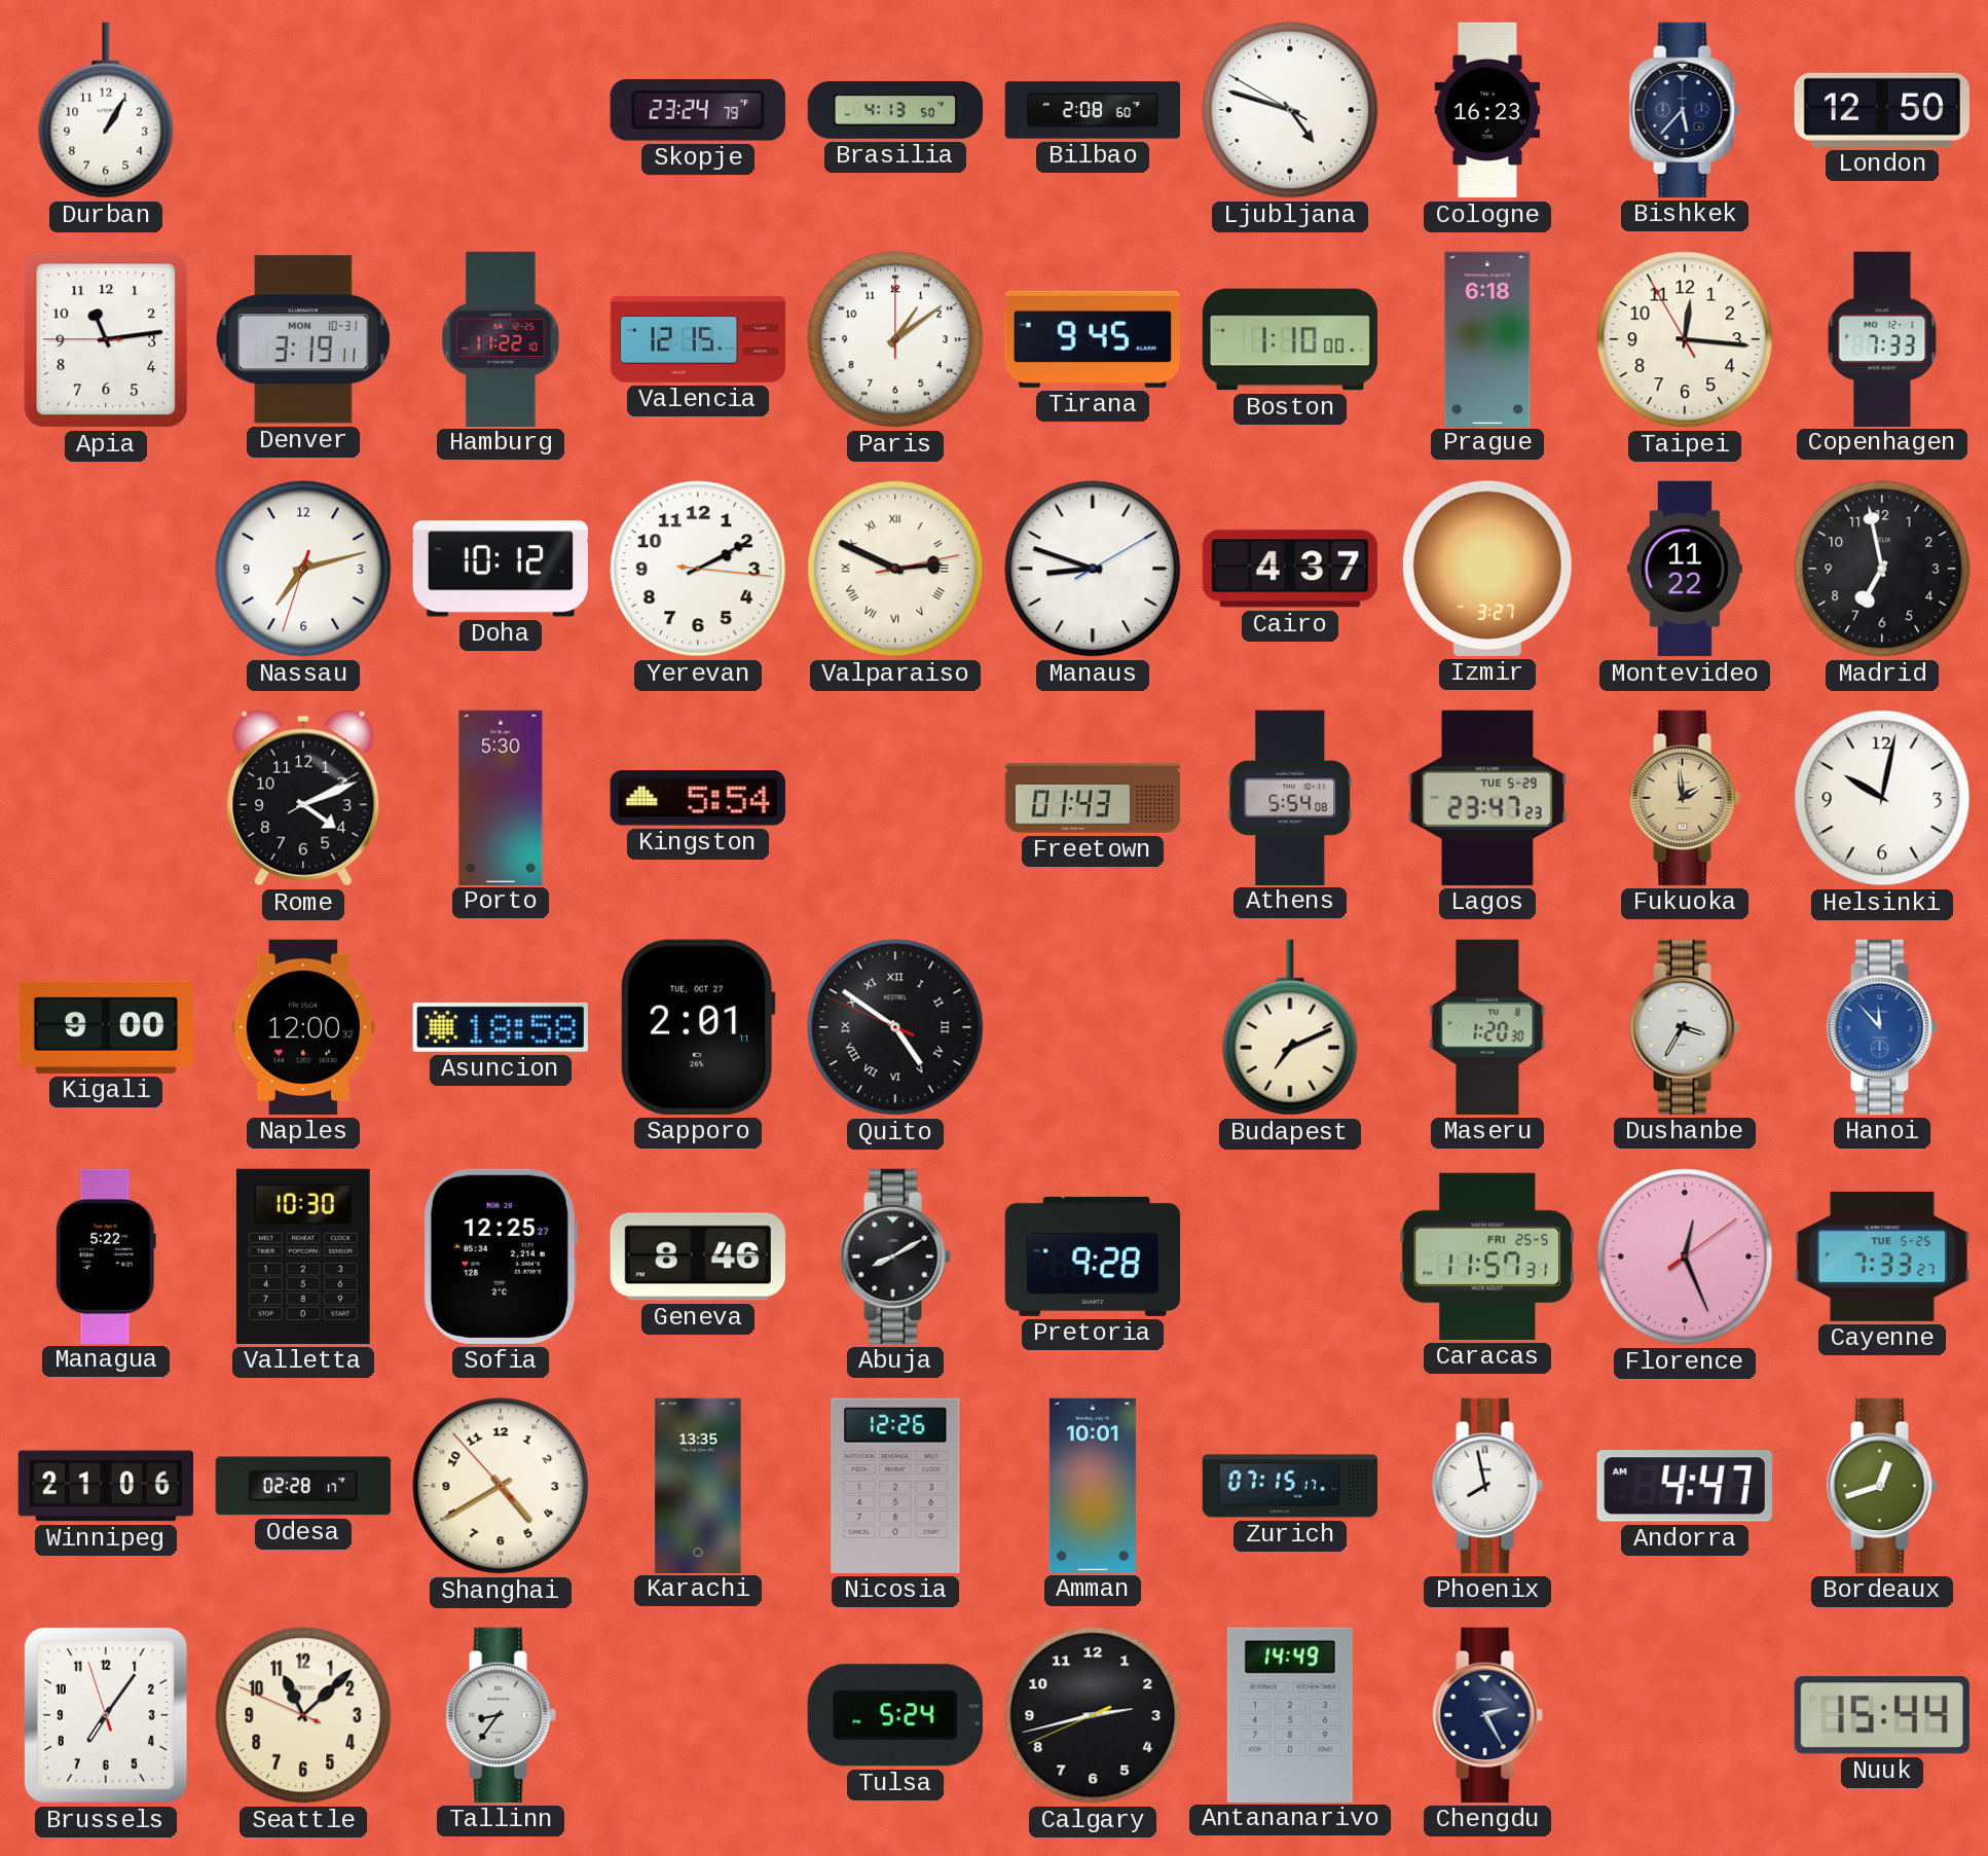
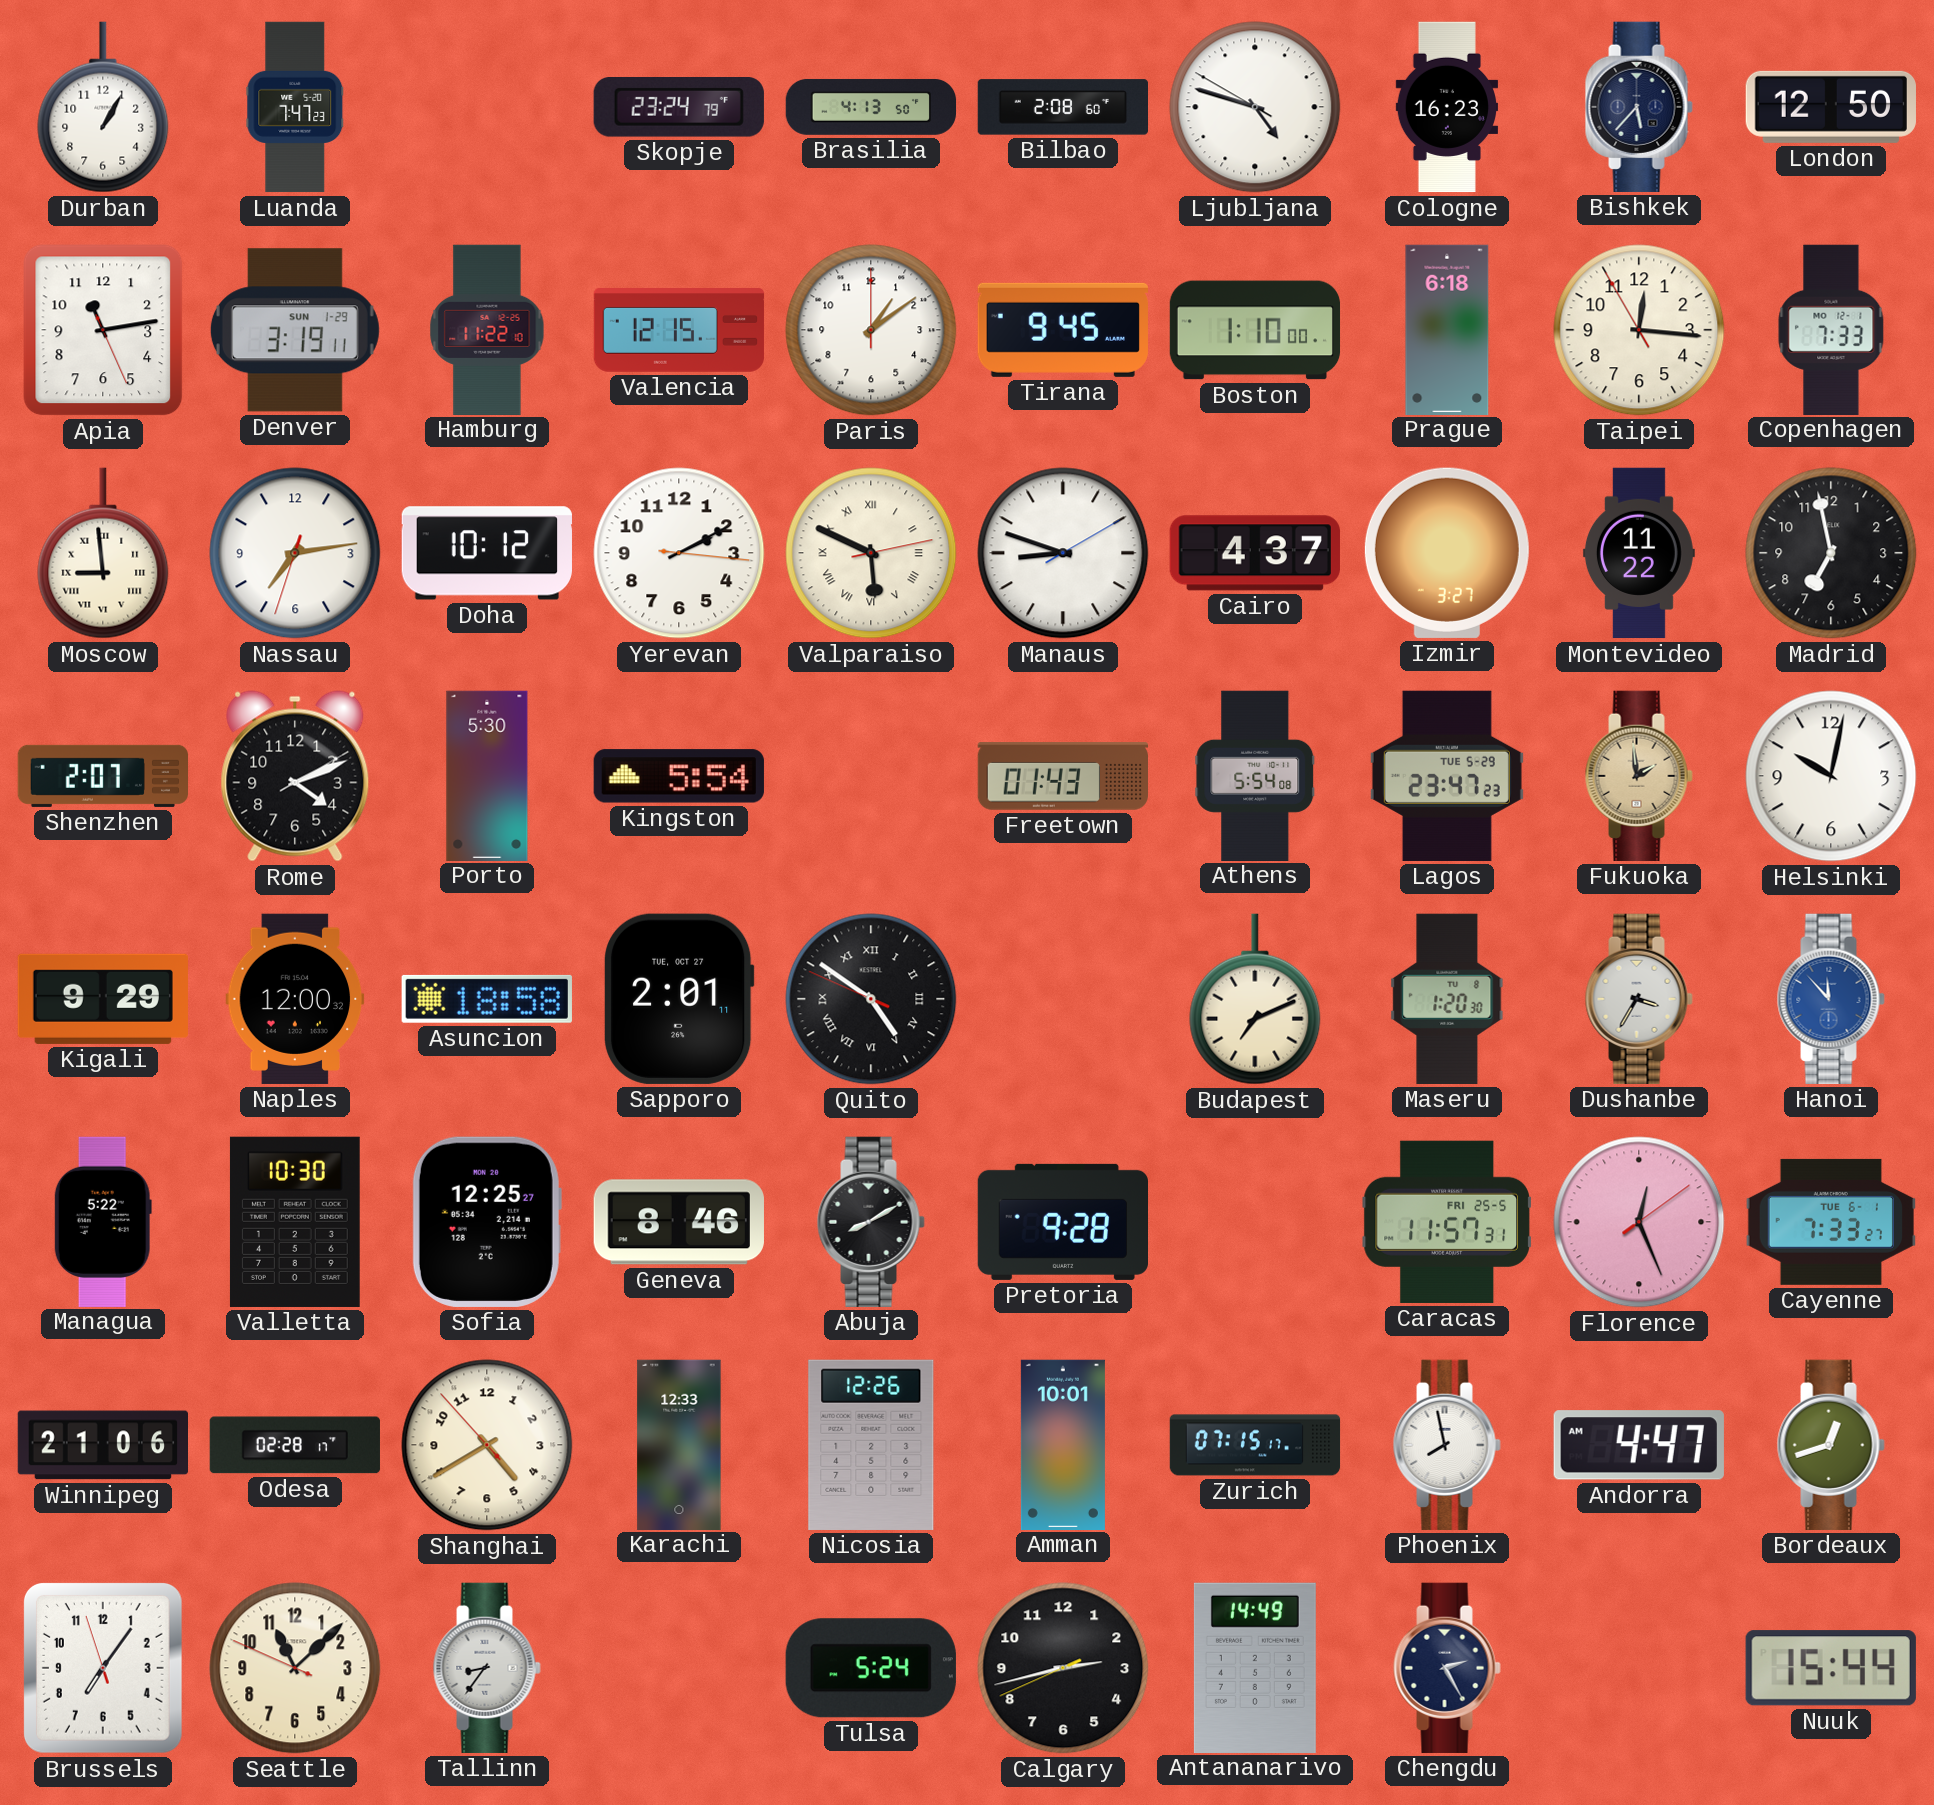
Luanda: none -> 7:47
Apia: 11:13:45 -> 11:13:26
Denver date: MON 10-31 -> SUN 1-29
Moscow: none -> 8:59
Nassau: 7:12 -> 7:13
Valparaiso: 2:49 -> 5:49
Shenzhen: none -> 2:07
Kigali: 9:00 -> 9:29
Cayenne date: TUE 5-25 -> TUE 6-1
Karachi: 13:35 -> 12:33
